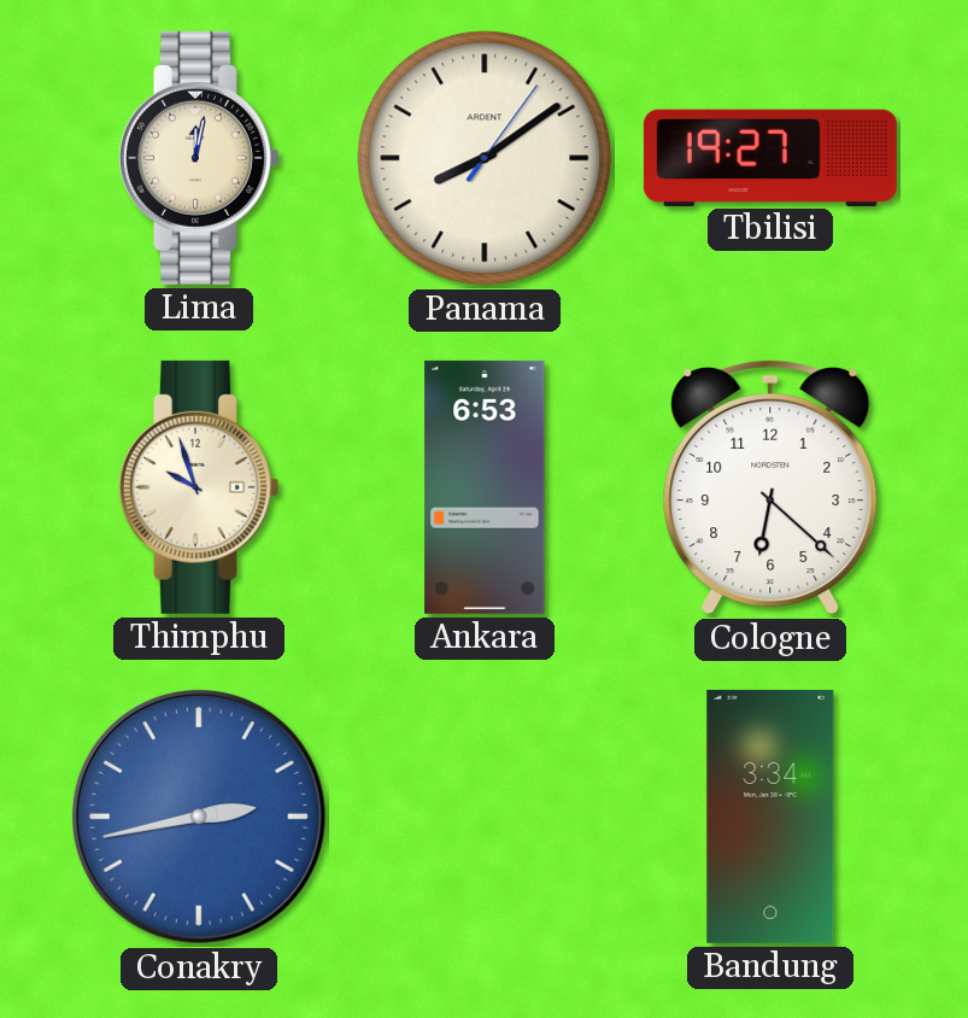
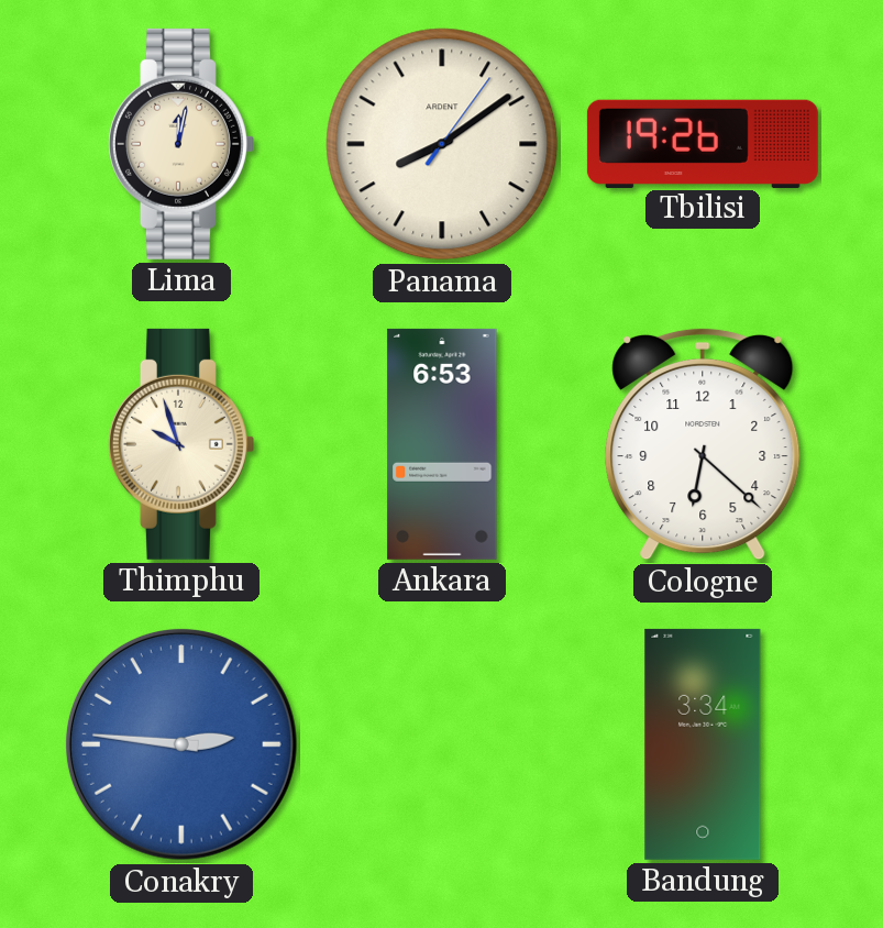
Tbilisi: 19:27 -> 19:26
Conakry: 2:43 -> 2:46
